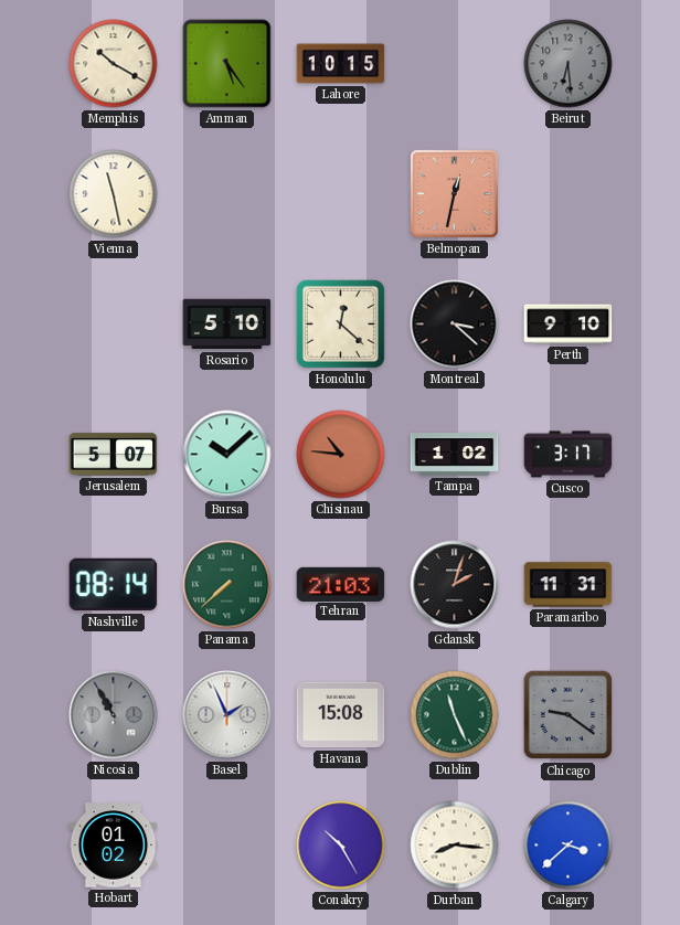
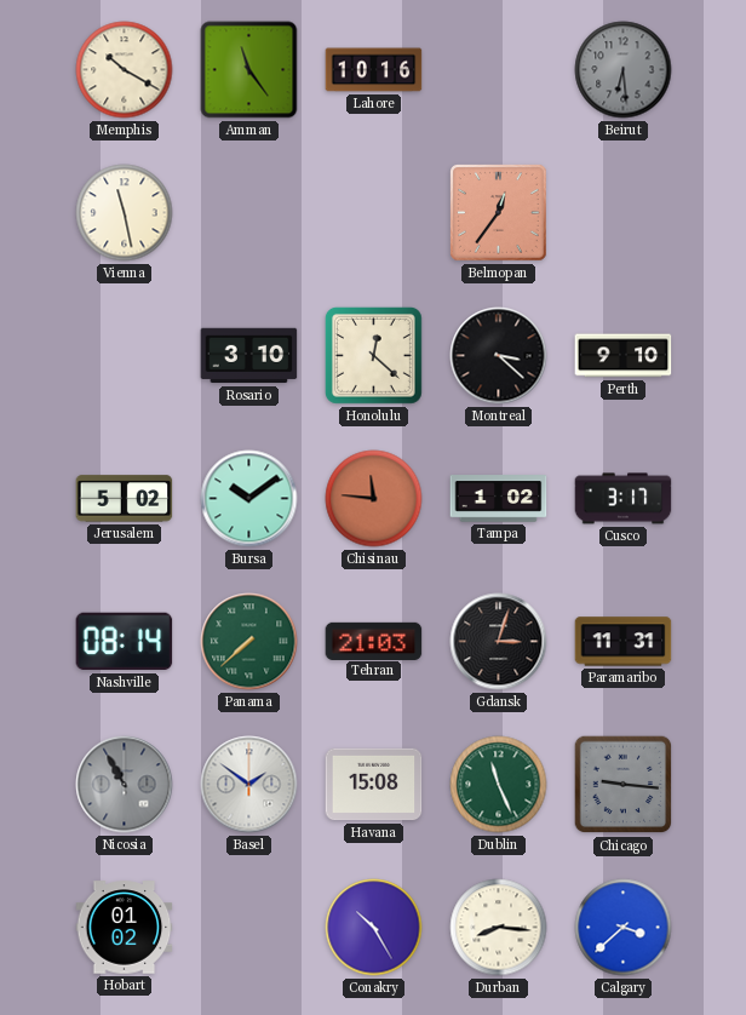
Amman: 5:24 -> 11:24
Lahore: 10:15 -> 10:16
Belmopan: 12:32 -> 12:36
Rosario: 5:10 -> 3:10
Jerusalem: 5:07 -> 5:02
Bursa: 10:08 -> 10:09
Chisinau: 10:46 -> 11:46
Gdansk: 2:03 -> 3:03
Basel: 1:56 -> 1:51
Chicago: 9:21 -> 9:16
